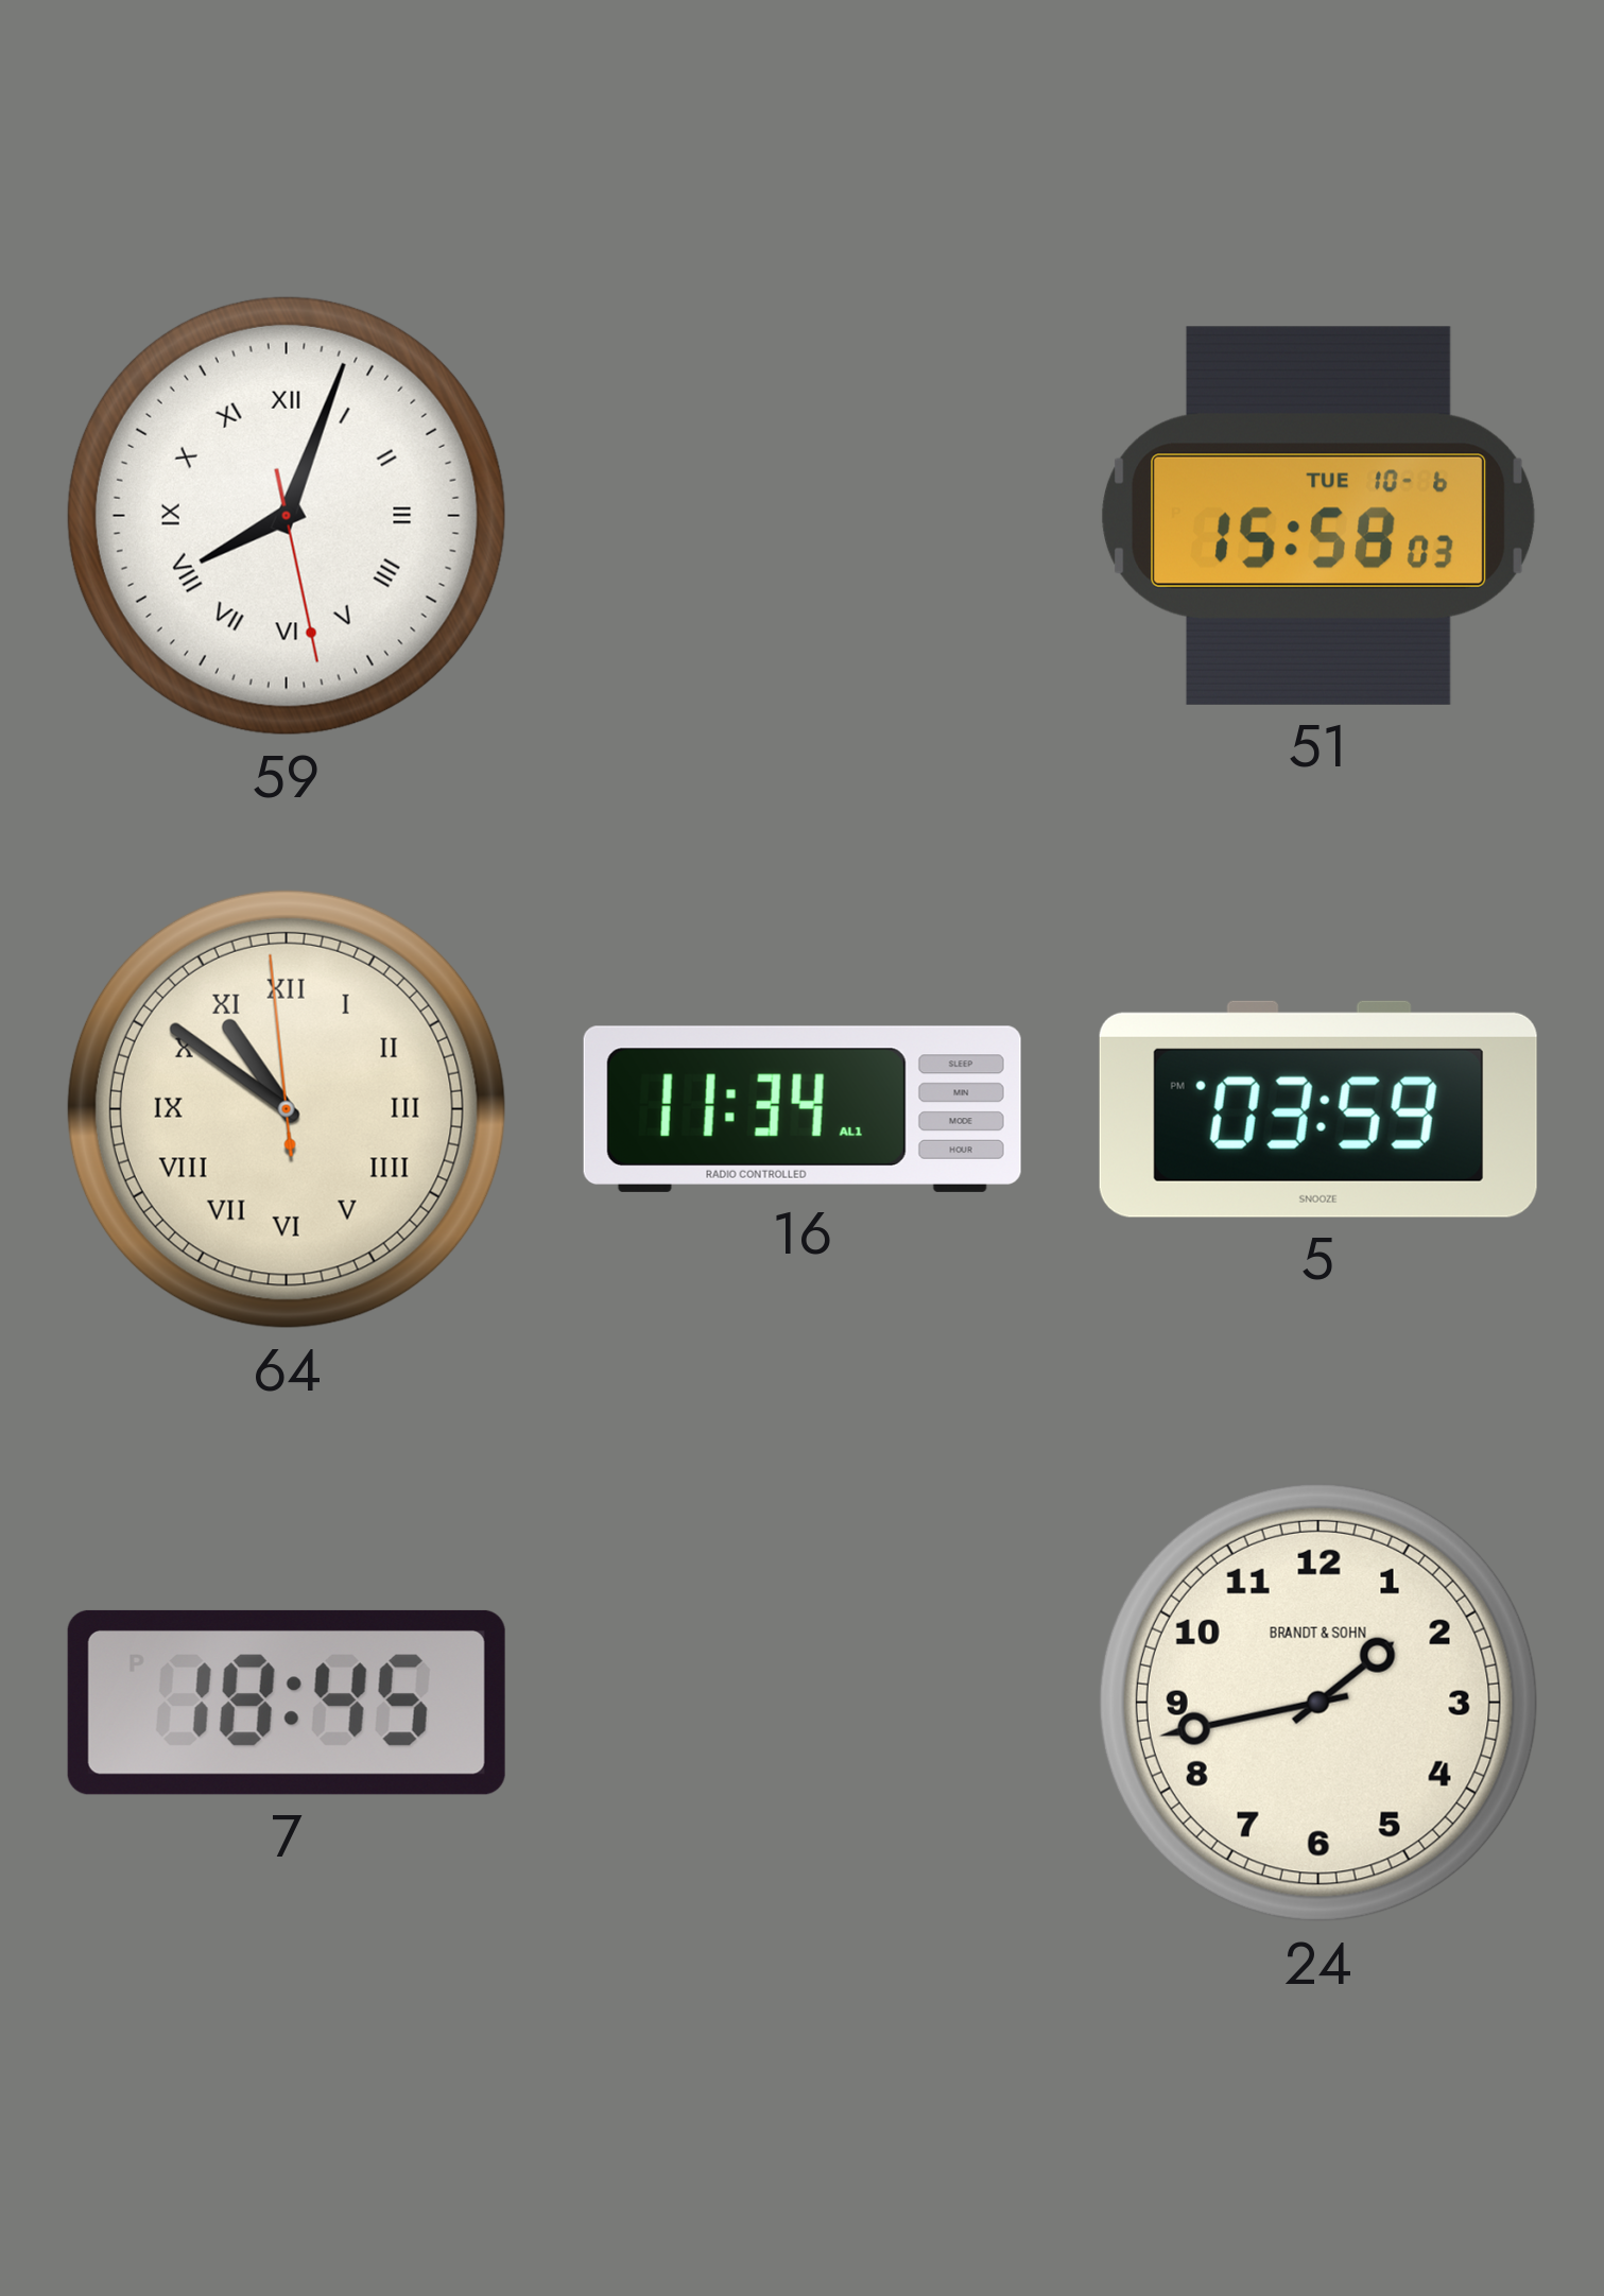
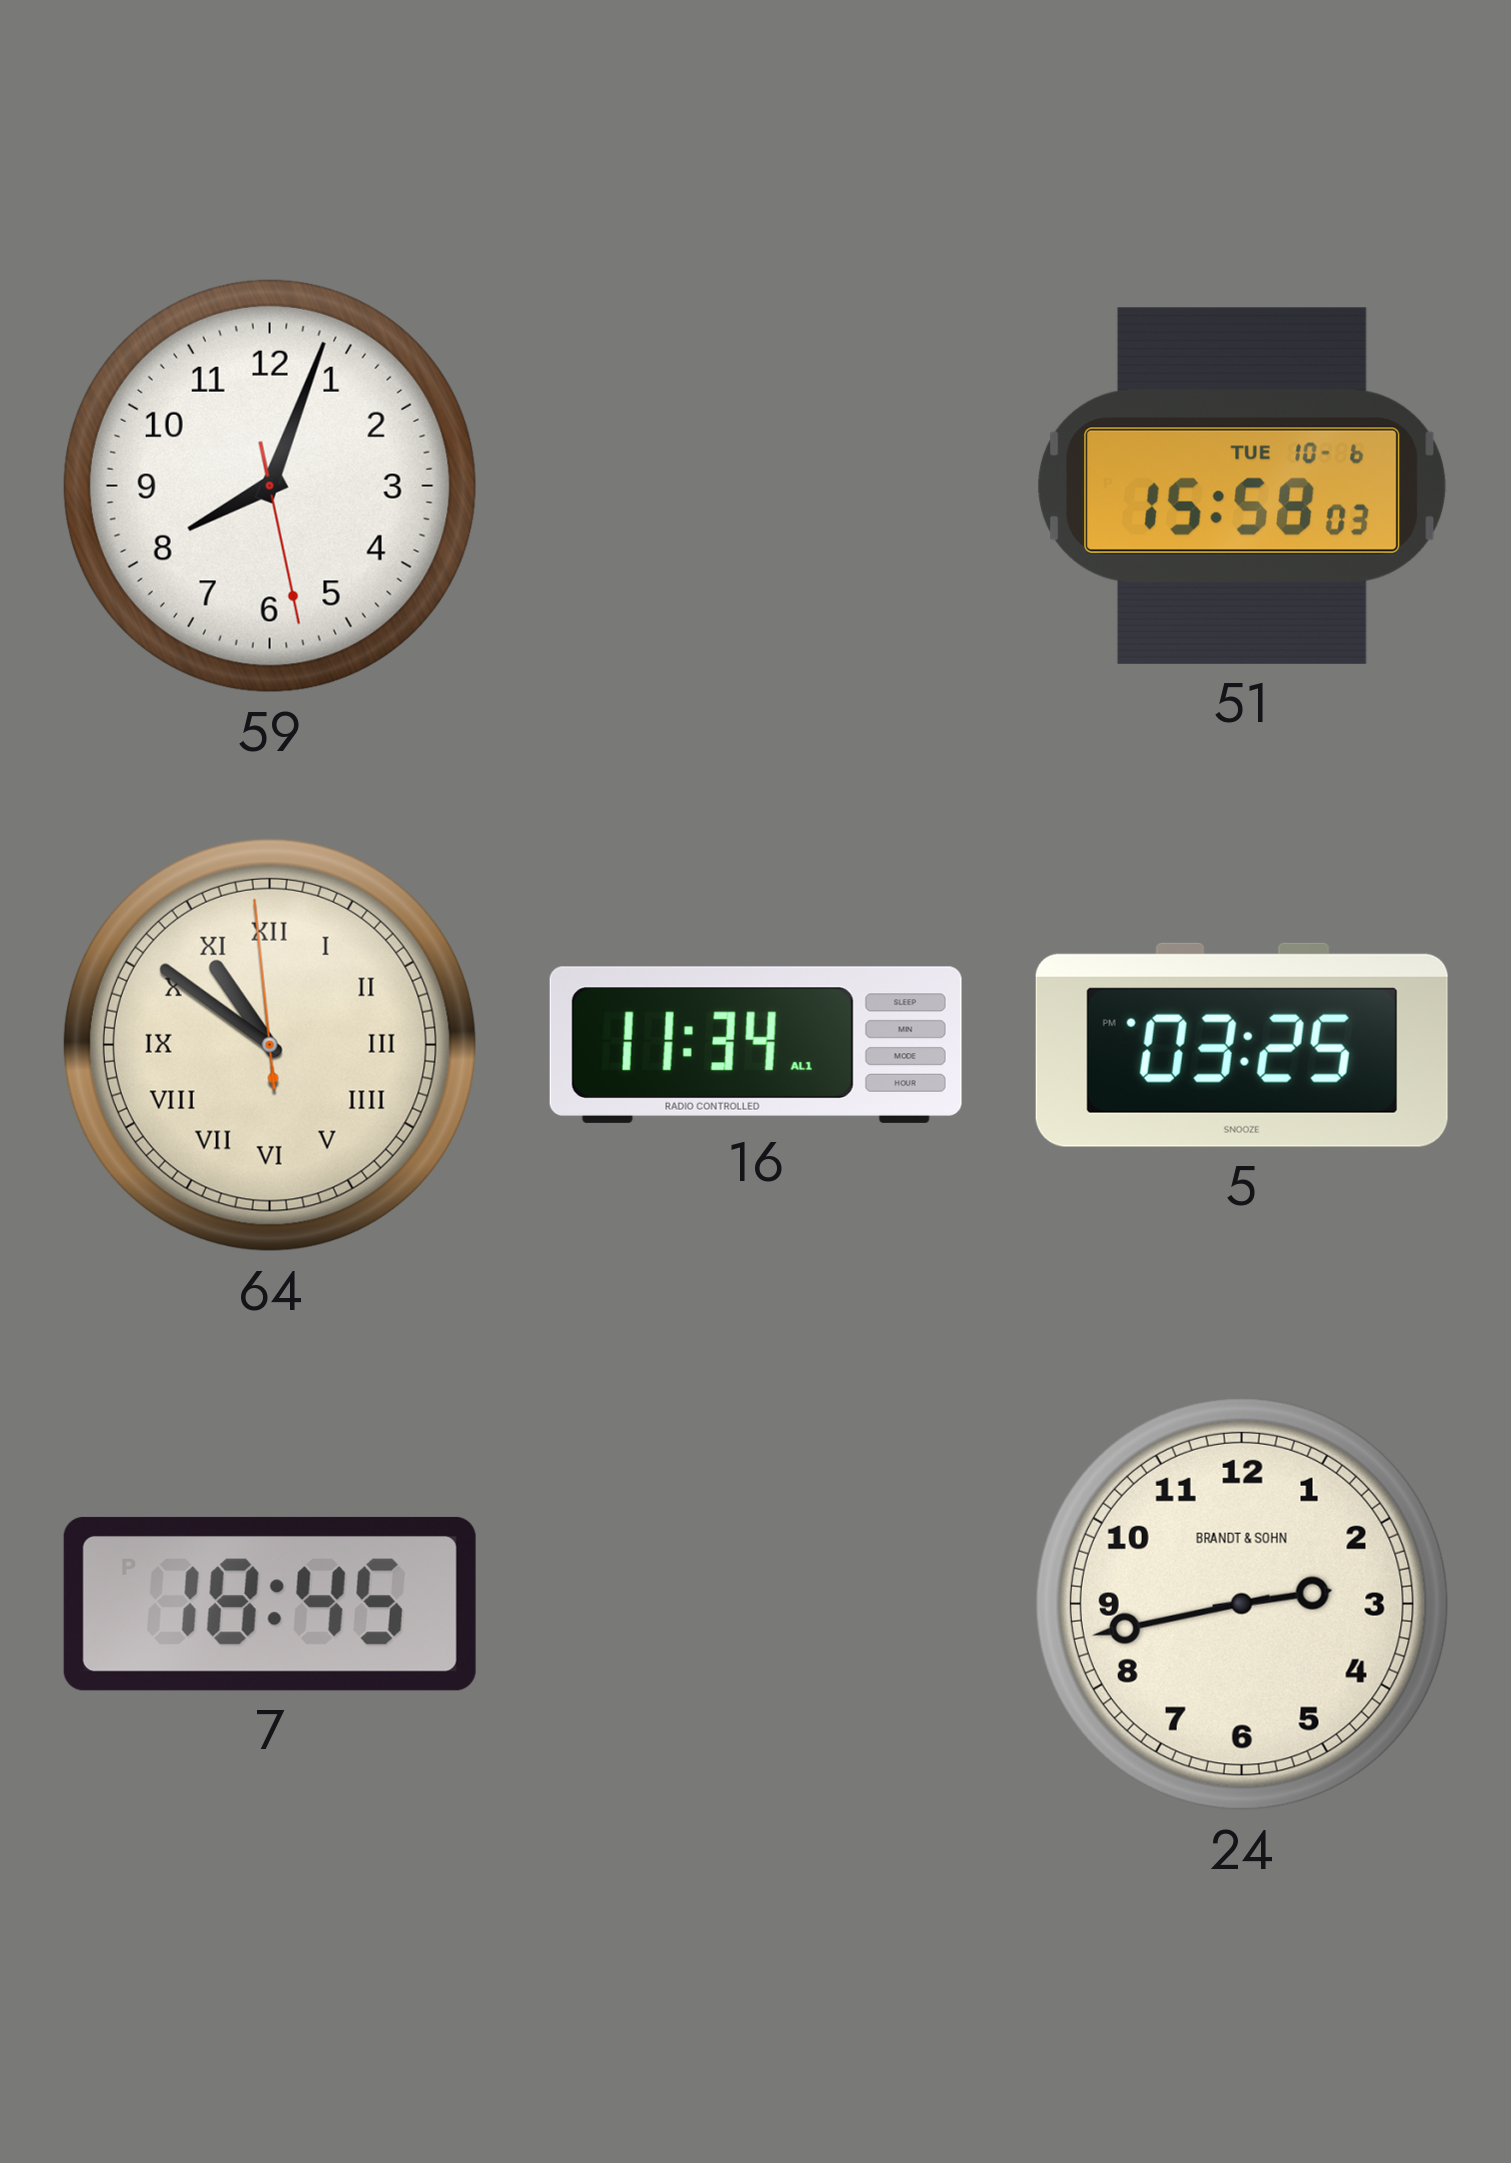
59 numerals: Roman -> Arabic
5: 03:59 -> 03:25
24: 1:43 -> 2:43
